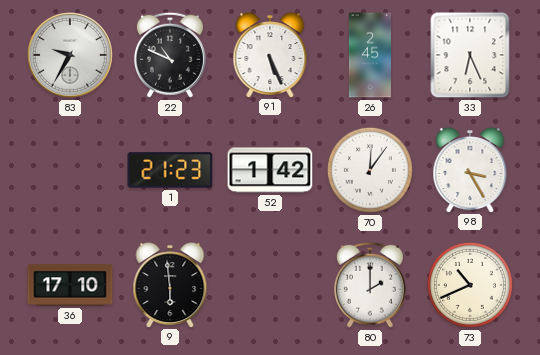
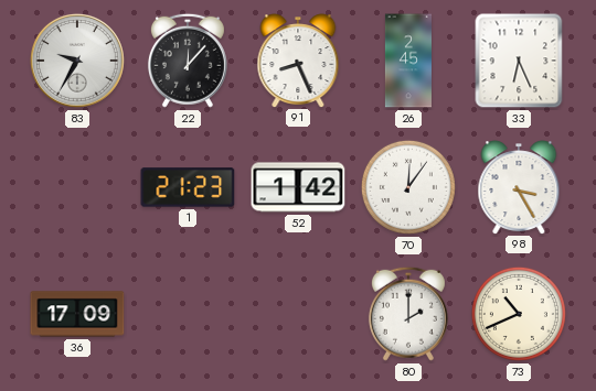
22: 10:49 -> 12:07
91: 5:26 -> 8:26
36: 17:10 -> 17:09
9: 5:59 -> none
